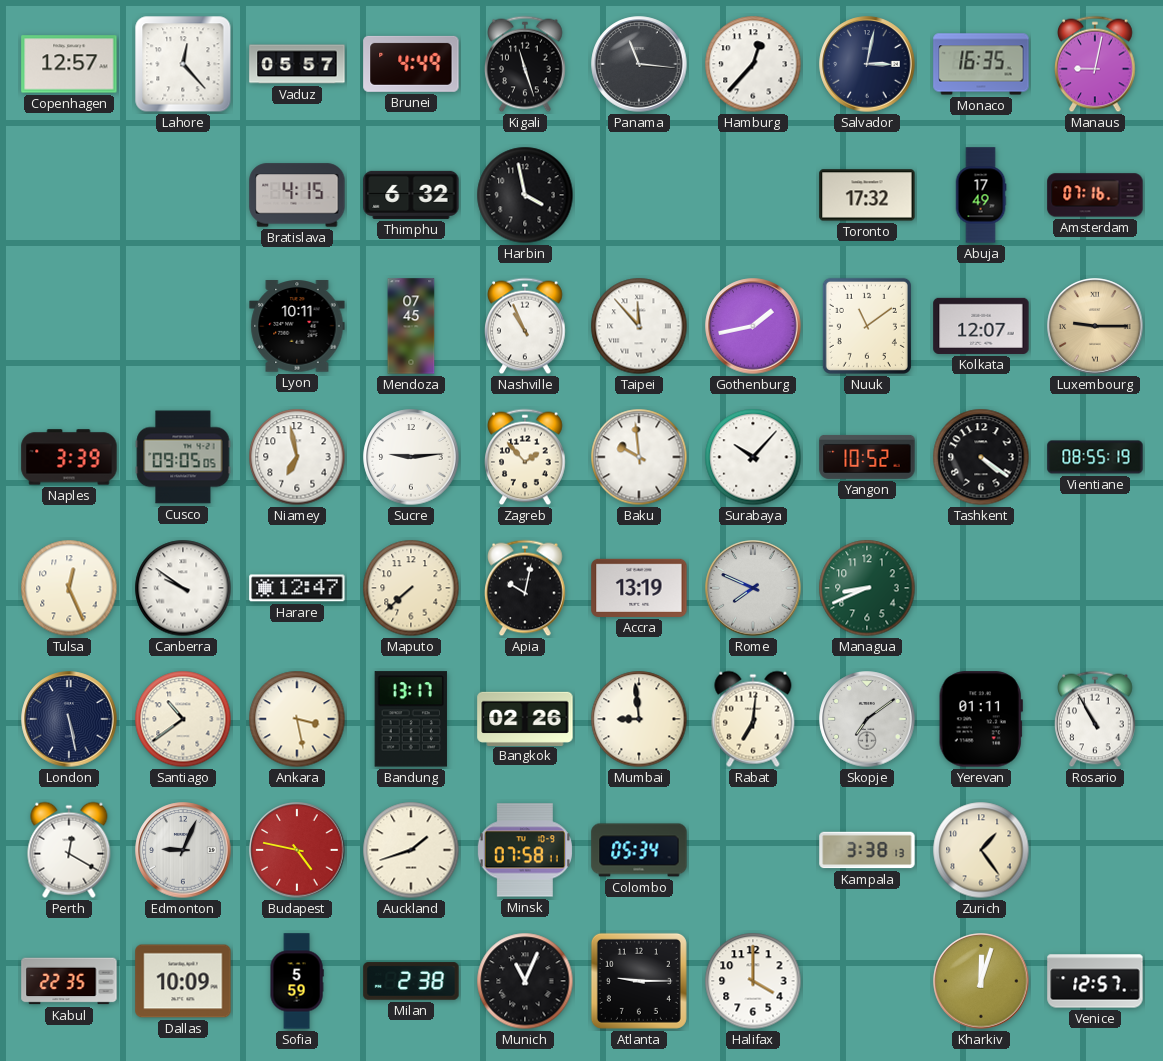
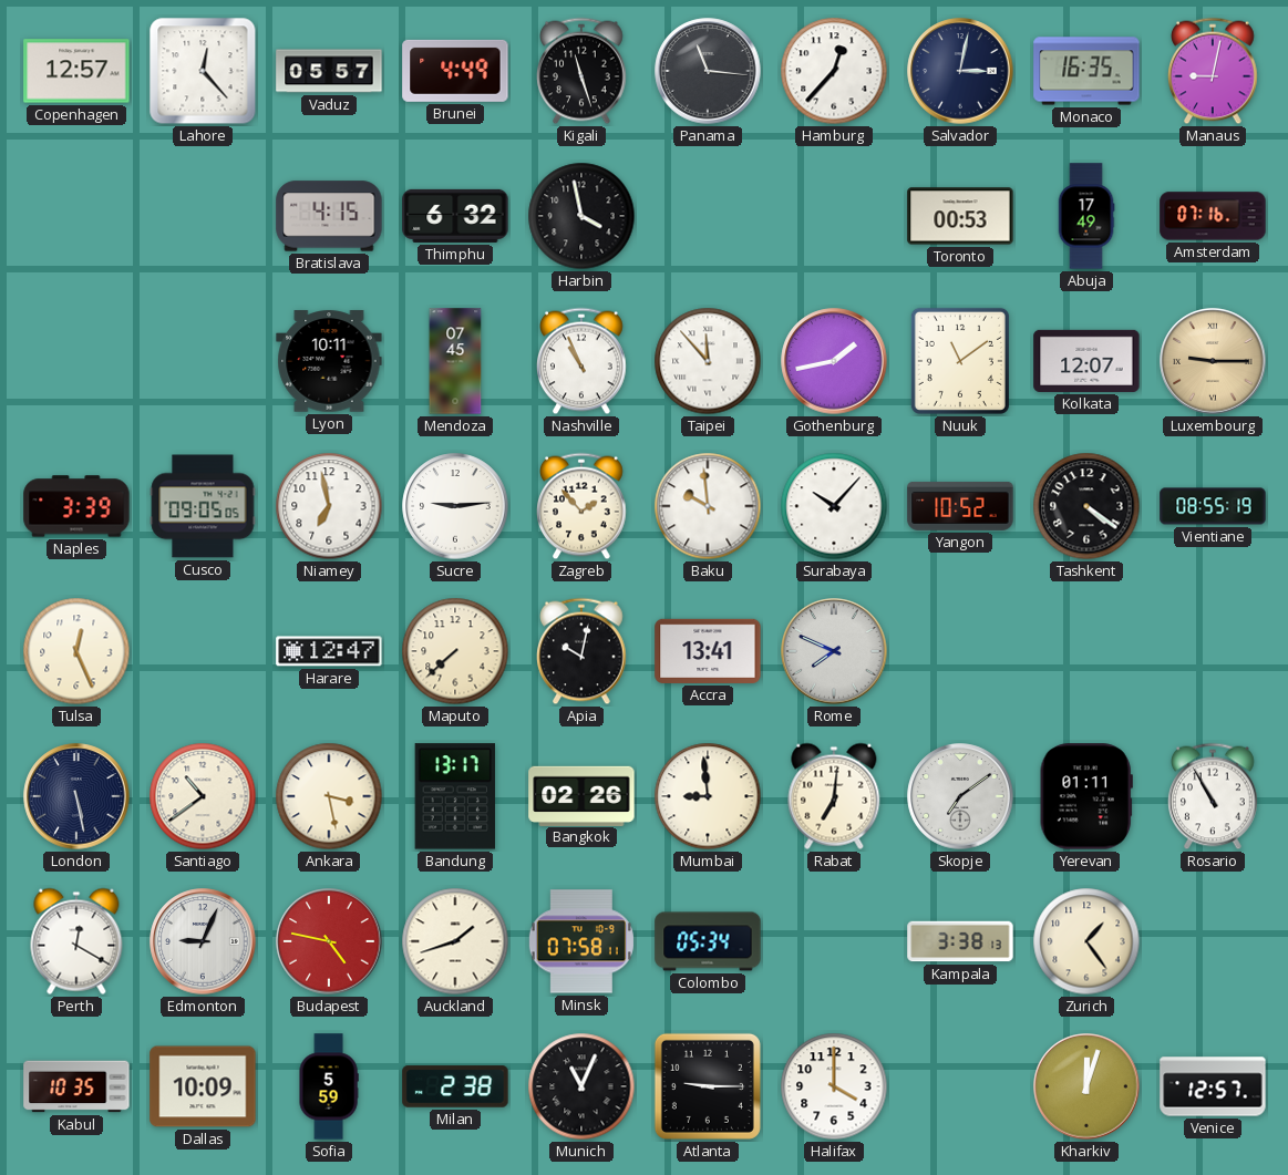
Toronto: 17:32 -> 00:53
Canberra: 9:51 -> none
Accra: 13:19 -> 13:41
Managua: 8:41 -> none
Kabul: 22:35 -> 10:35
